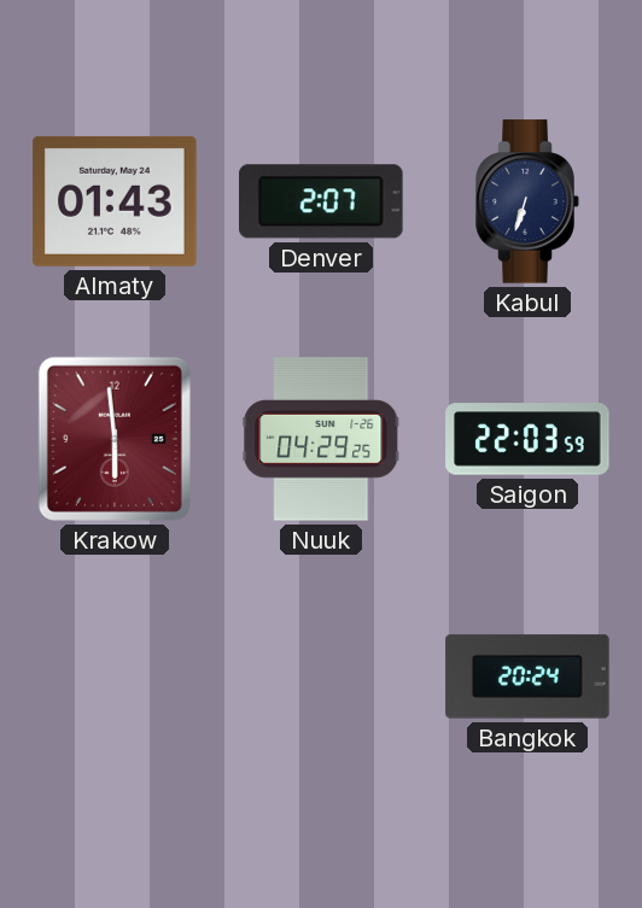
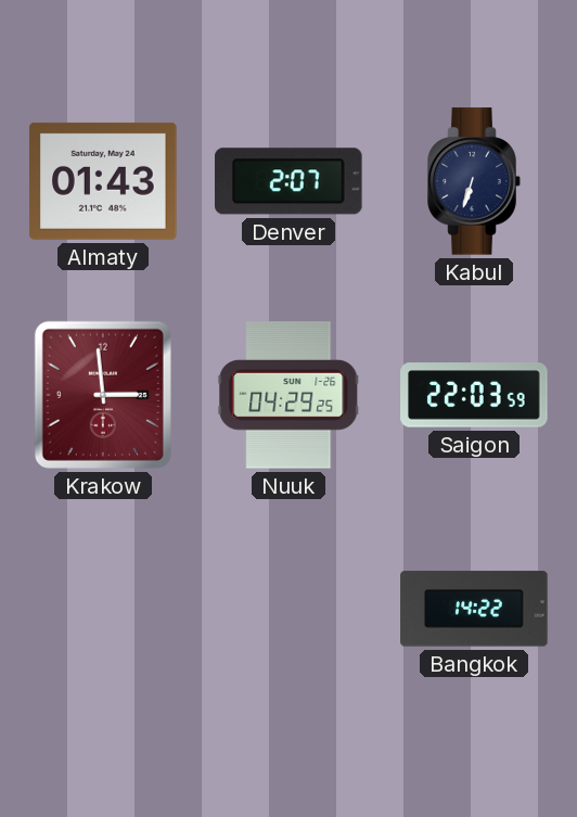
Krakow: 5:59 -> 2:59
Bangkok: 20:24 -> 14:22
